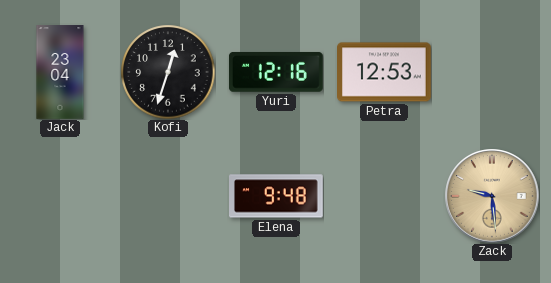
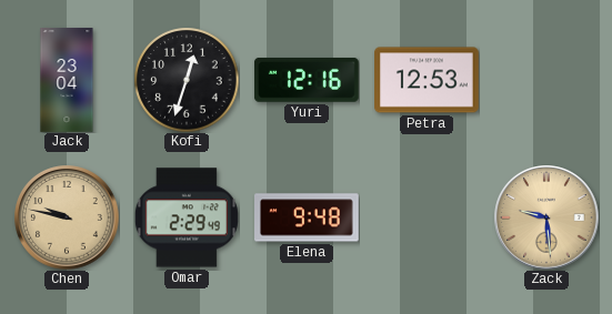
Chen: none -> 9:47
Omar: none -> 2:29
